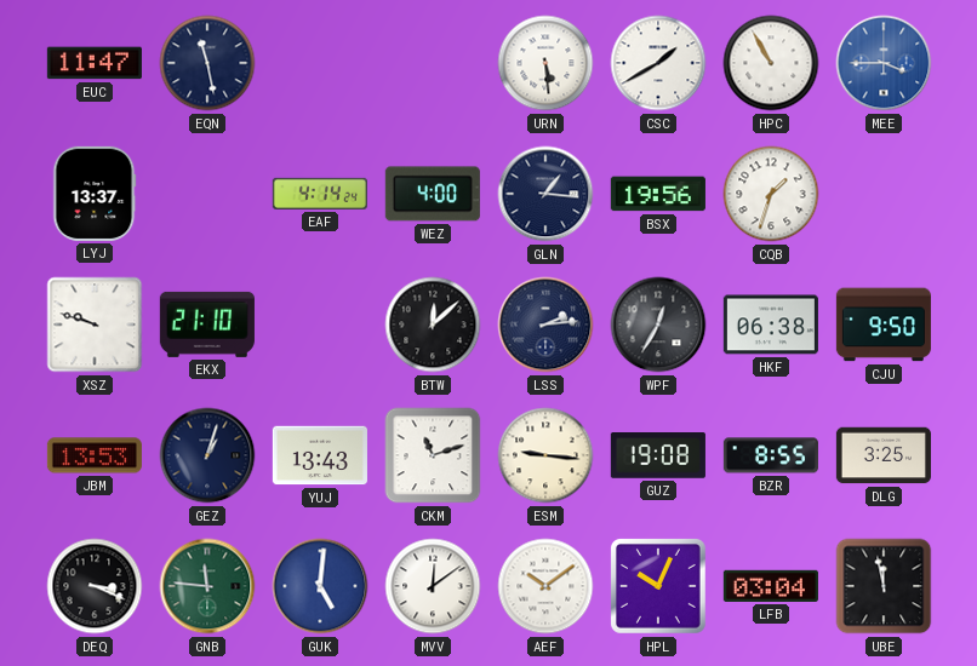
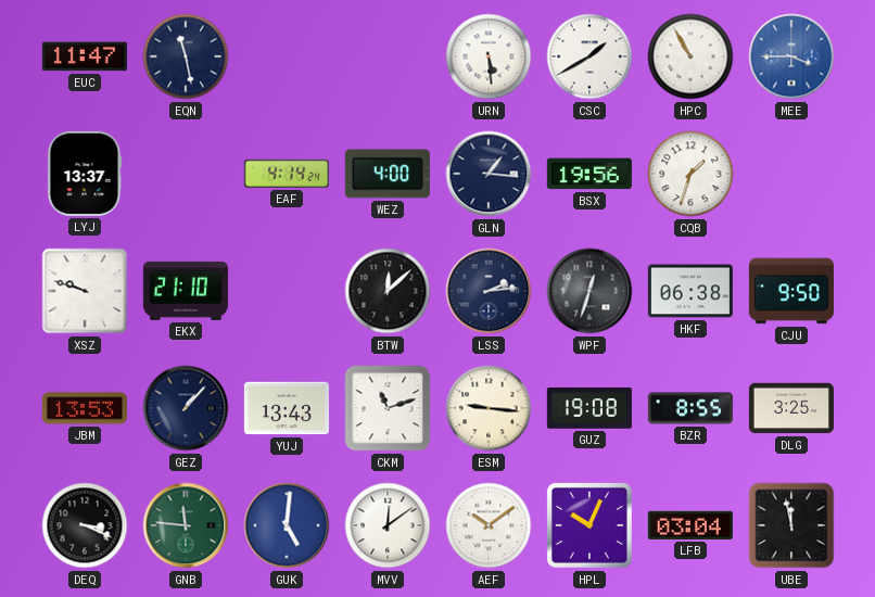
WPF: 12:35 -> 12:33
GEZ: 1:03 -> 1:07
